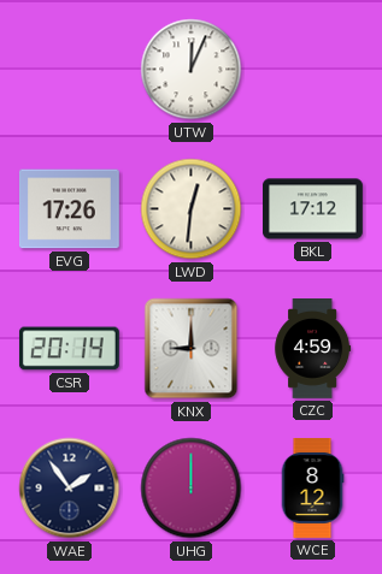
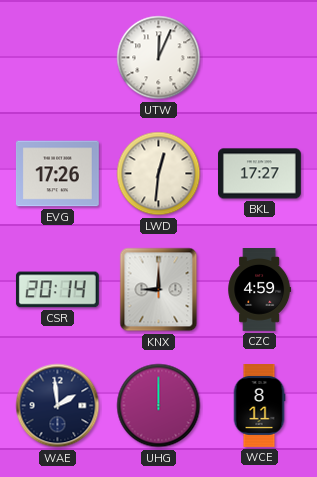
BKL: 17:12 -> 17:27
WAE: 1:54 -> 1:59
WCE: 8:12 -> 8:11
